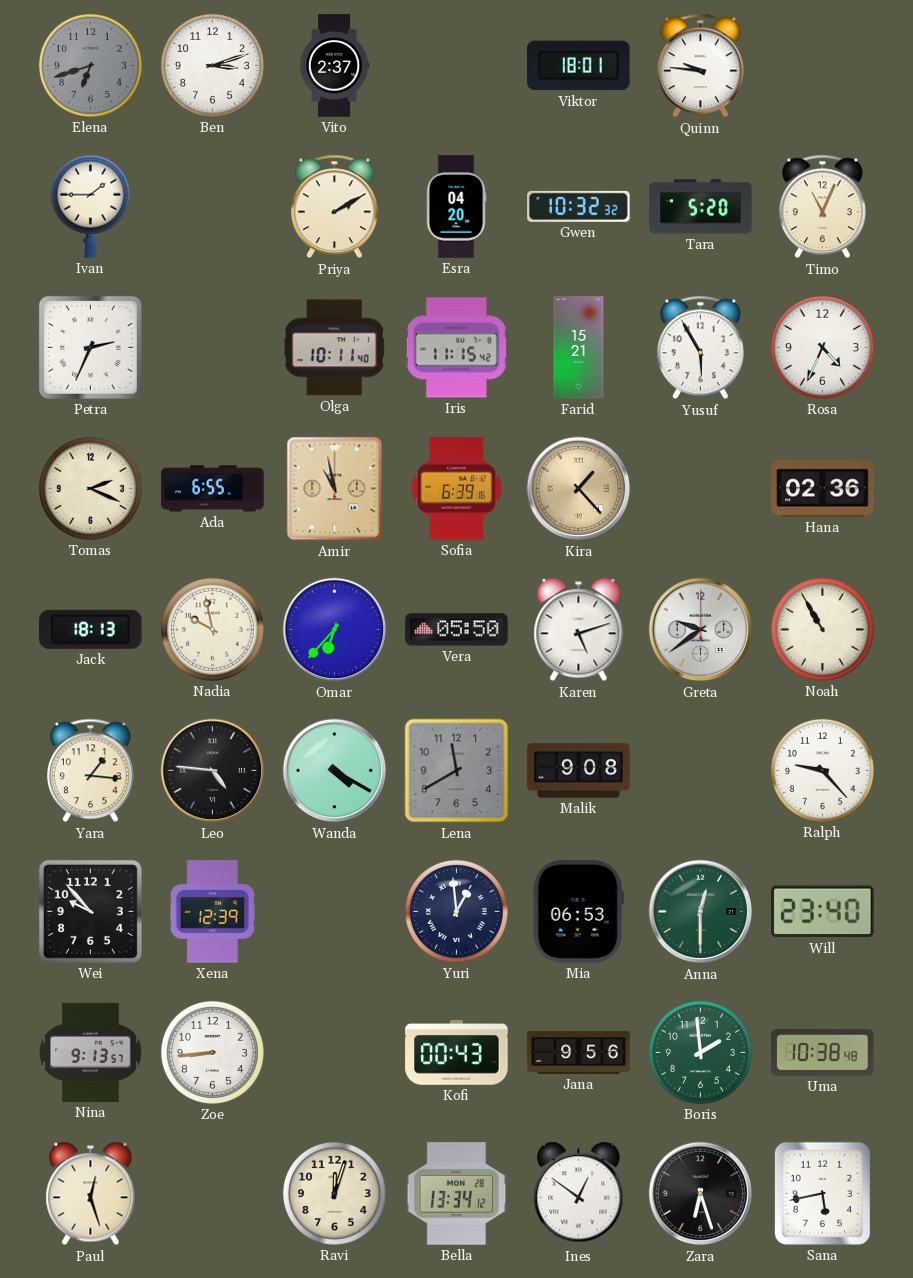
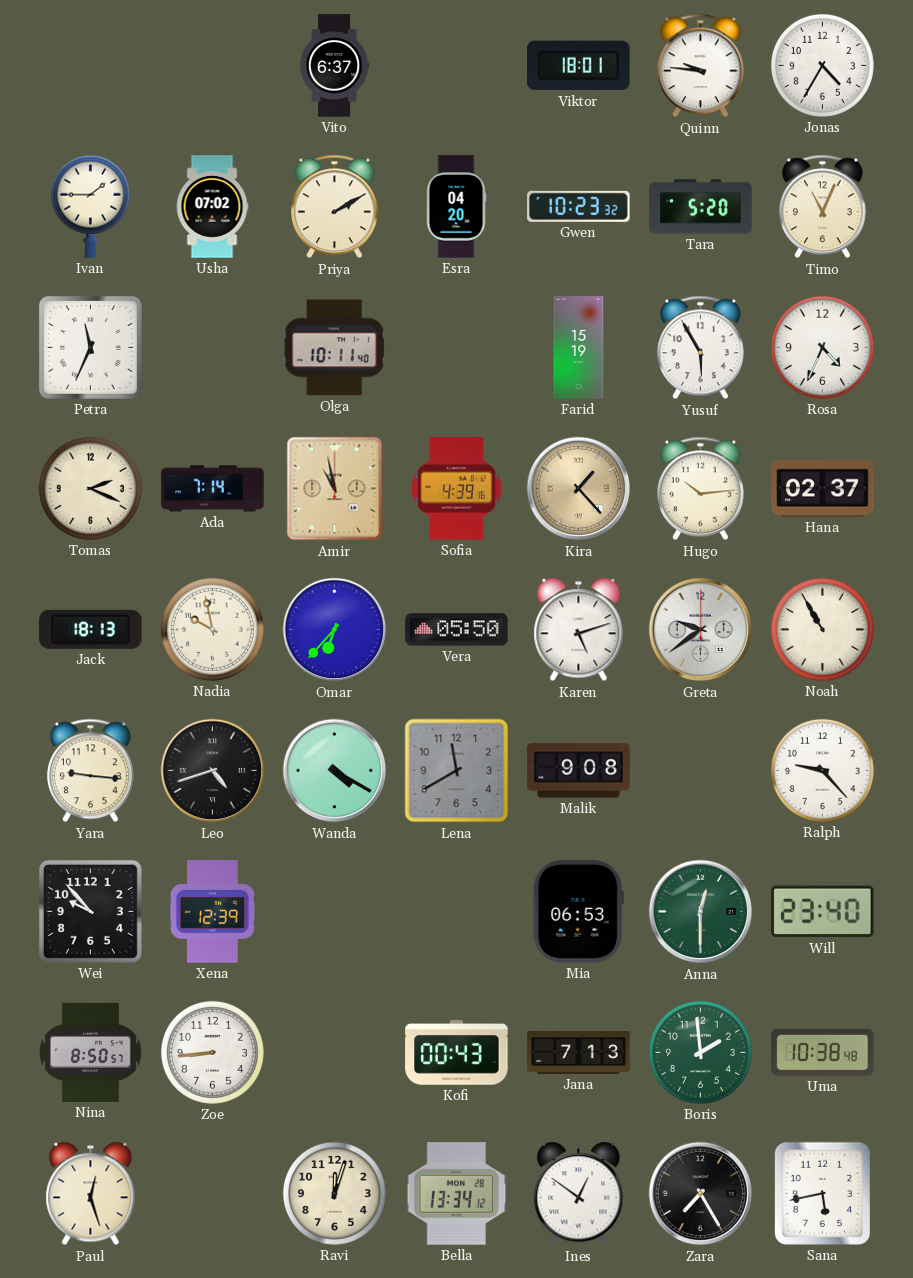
Elena: 6:42 -> none
Ben: 3:12 -> none
Vito: 2:37 -> 6:37
Jonas: none -> 4:35
Usha: none -> 07:02
Gwen: 10:32 -> 10:23
Petra: 2:34 -> 11:34
Iris: 11:15 -> none
Farid: 15:21 -> 15:19
Ada: 6:55 -> 7:14
Sofia: 6:39 -> 4:39
Hugo: none -> 10:14
Hana: 02:36 -> 02:37
Yara: 1:16 -> 9:16
Leo: 4:46 -> 4:42
Yuri: 12:59 -> none
Nina: 9:13 -> 8:50
Jana: 9:56 -> 7:13
Zara: 6:27 -> 7:25
